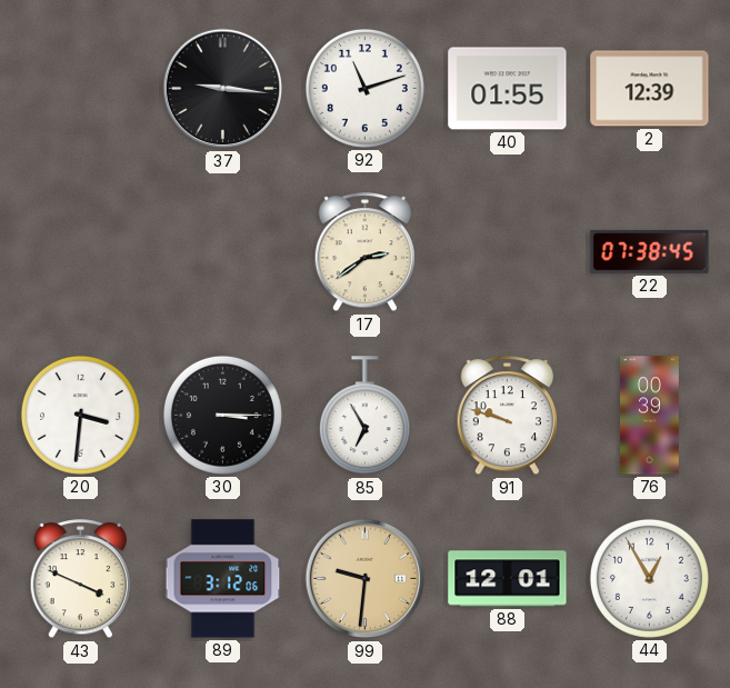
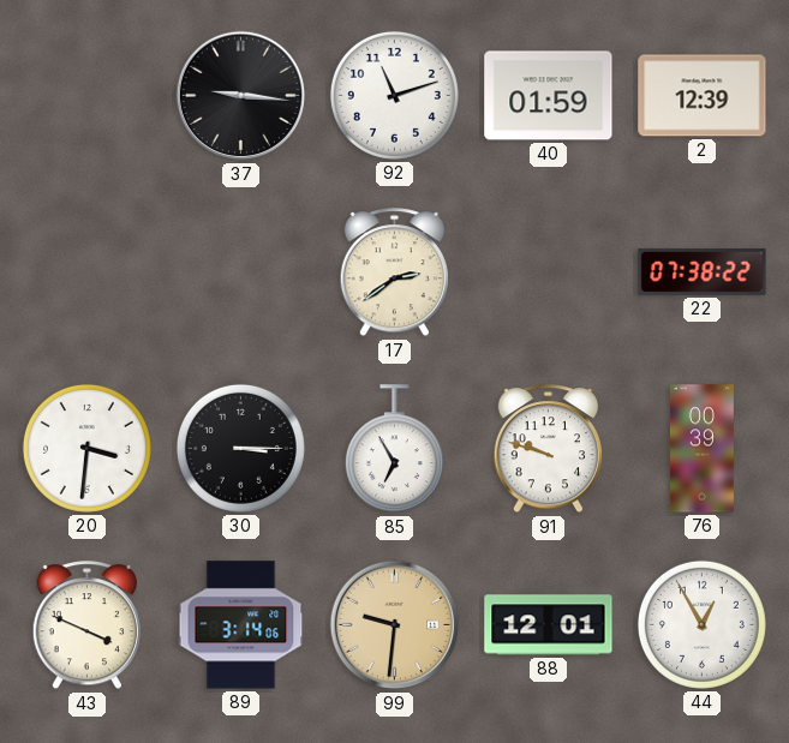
40: 01:55 -> 01:59
22: 07:38:45 -> 07:38:22
89: 3:12 -> 3:14
